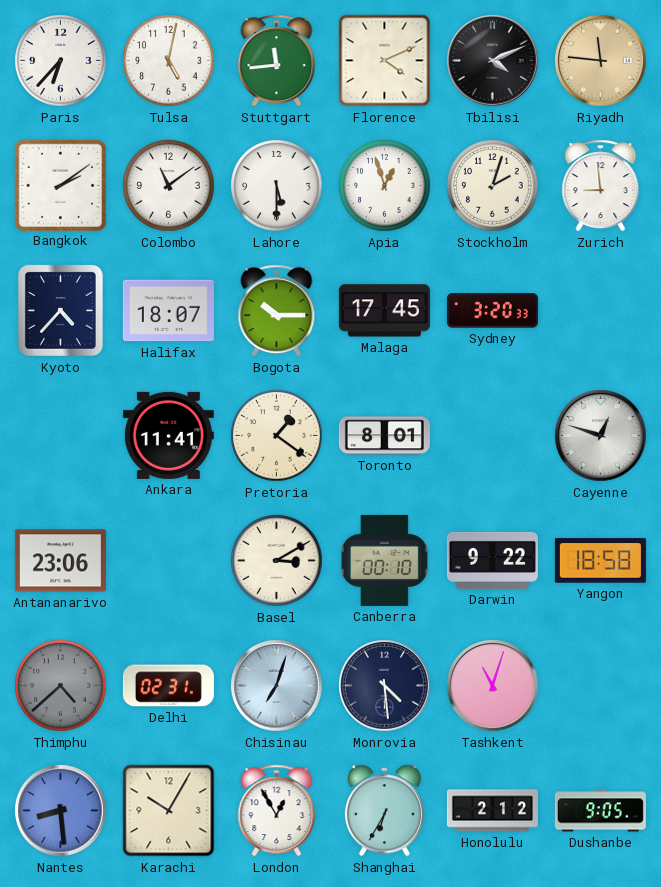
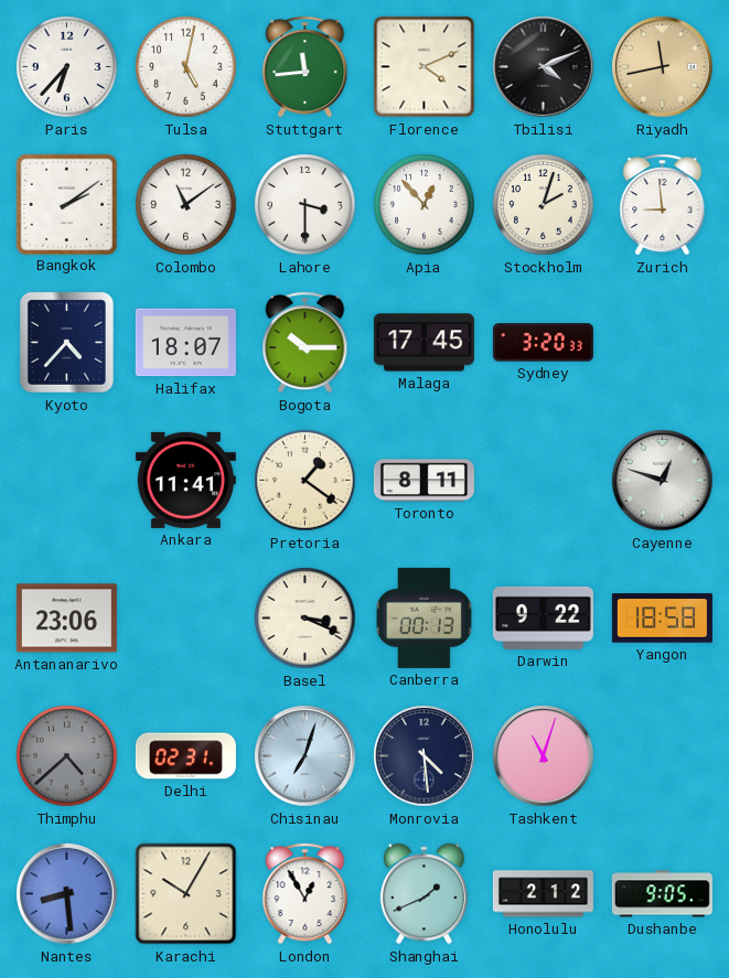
Riyadh: 11:46 -> 11:43
Lahore: 5:30 -> 3:30
Apia: 12:57 -> 12:53
Toronto: 8:01 -> 8:11
Basel: 3:10 -> 3:19
Canberra: 00:10 -> 00:13
Shanghai: 6:35 -> 1:41
